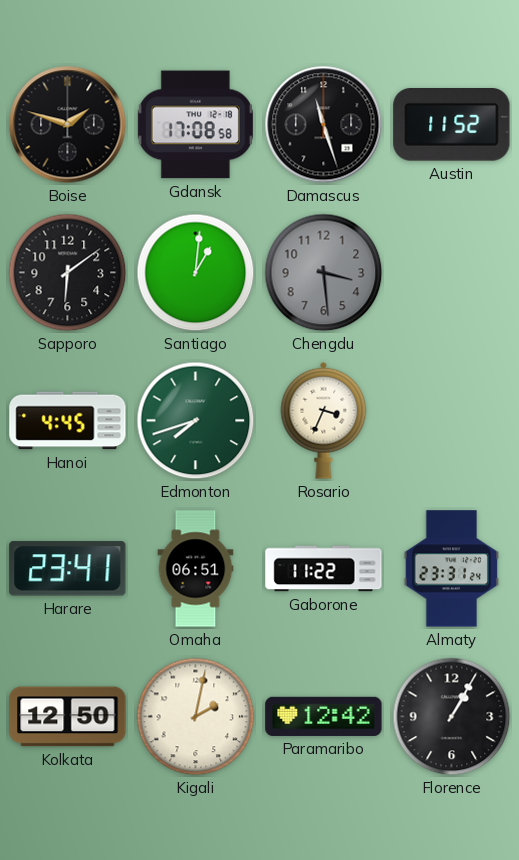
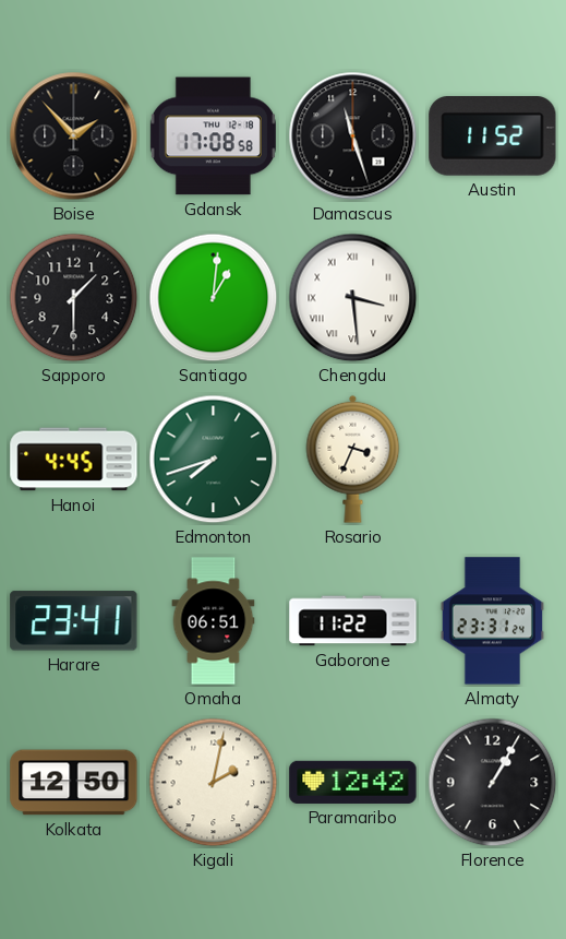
Boise: 1:48 -> 1:53
Sapporo: 6:09 -> 1:30
Chengdu dial: grey -> white
Chengdu numerals: Arabic -> Roman
